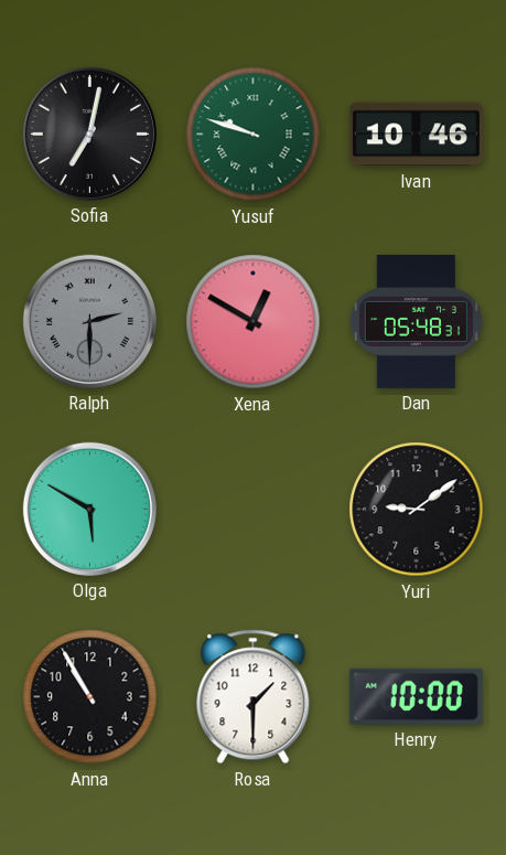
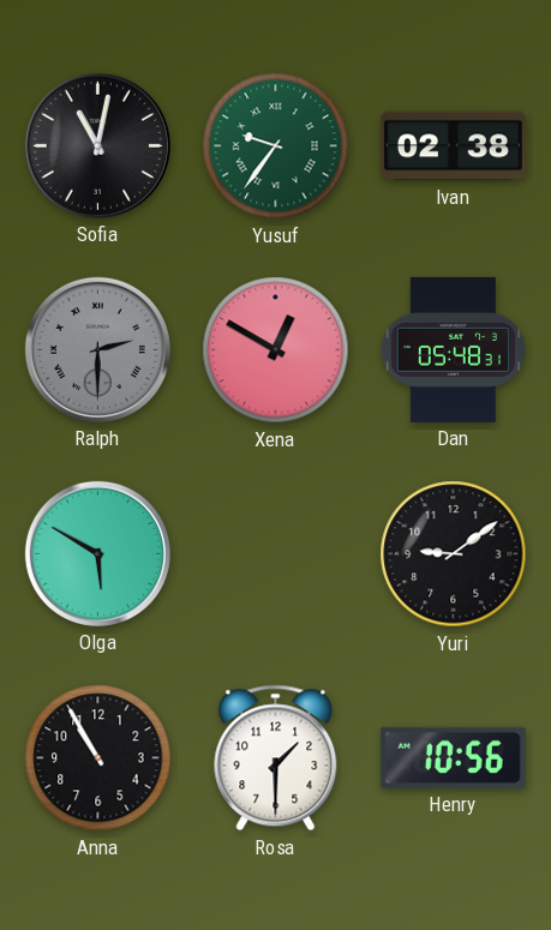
Sofia: 7:02 -> 11:02
Yusuf: 9:48 -> 9:36
Ivan: 10:46 -> 02:38
Henry: 10:00 -> 10:56
